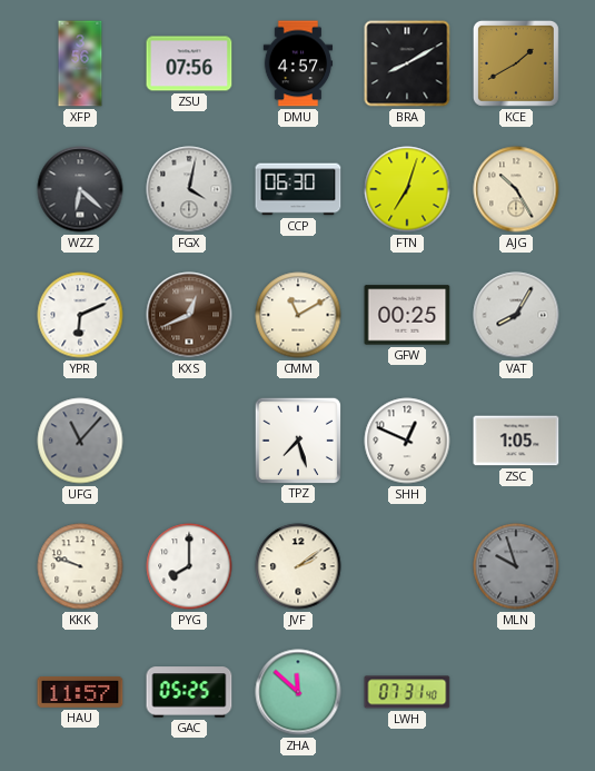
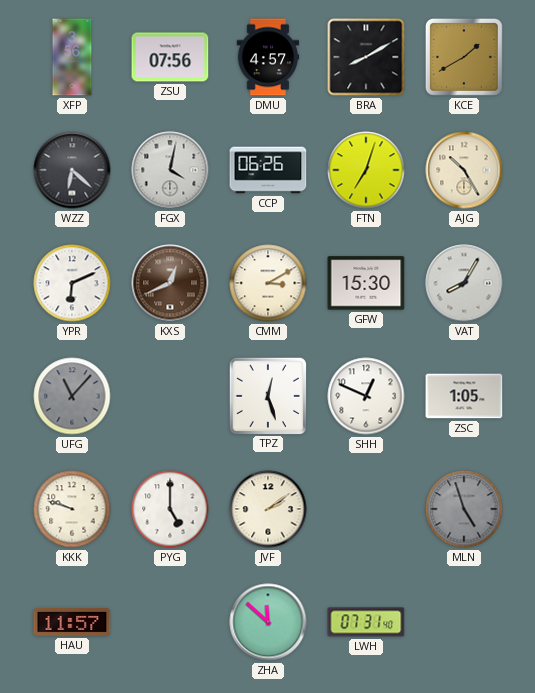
CCP: 06:30 -> 06:26
CMM: 11:10 -> 3:10
GFW: 00:25 -> 15:30
TPZ: 7:27 -> 12:27
PYG: 8:00 -> 5:00
MLN: 9:57 -> 4:57
GAC: 05:25 -> none
